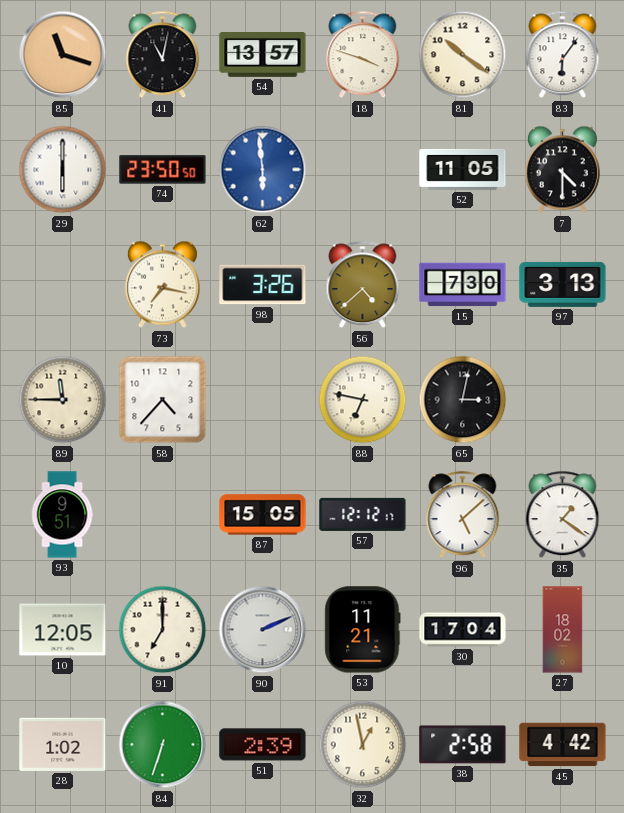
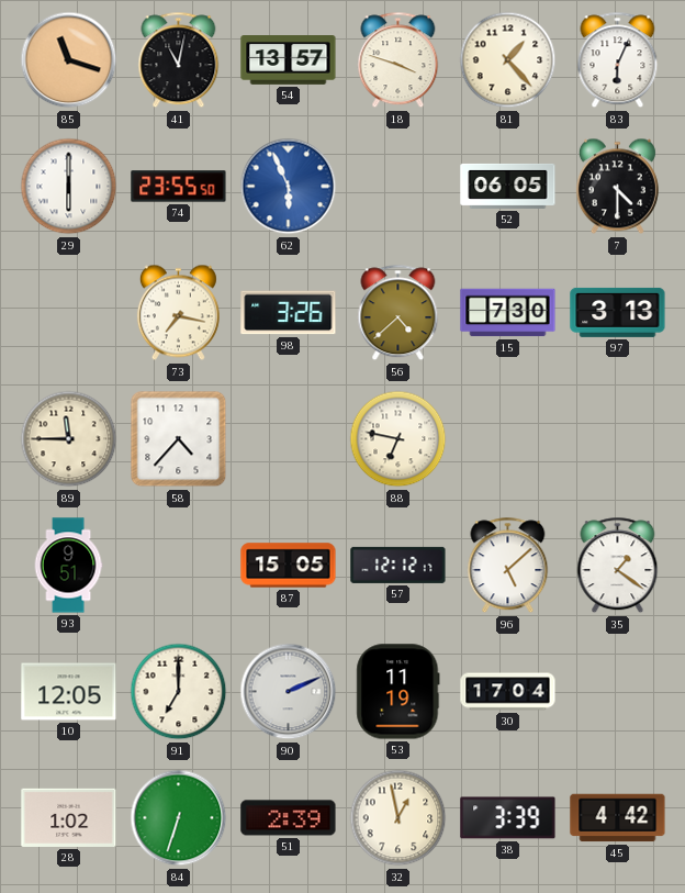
81: 10:21 -> 1:23
83: 6:06 -> 6:04
74: 23:50 -> 23:55
62: 5:59 -> 5:56
52: 11:05 -> 06:05
65: 3:02 -> none
53: 11:21 -> 11:19
27: 18:02 -> none
38: 2:58 -> 3:39
